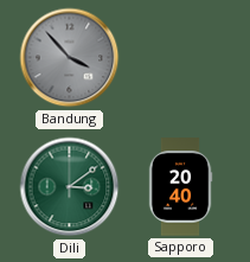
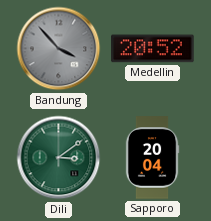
Medellin: none -> 20:52
Sapporo: 20:40 -> 20:04
